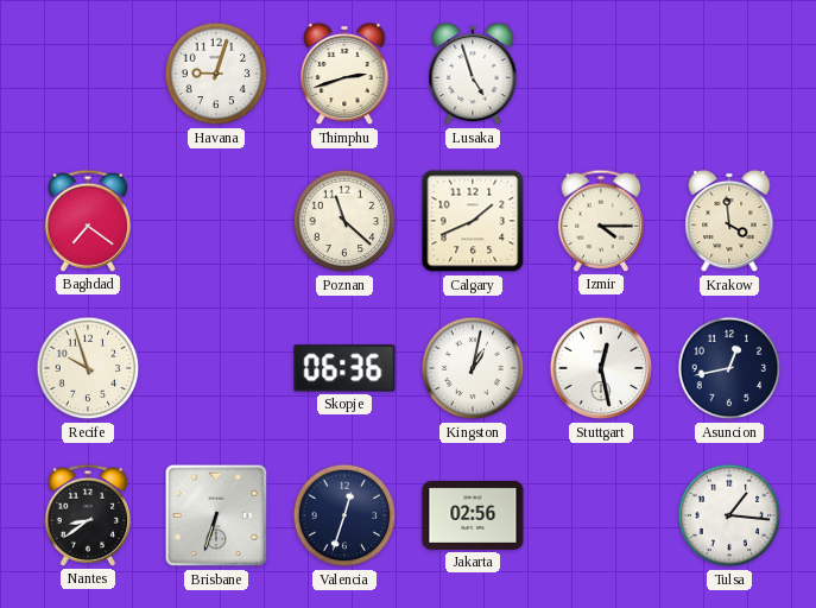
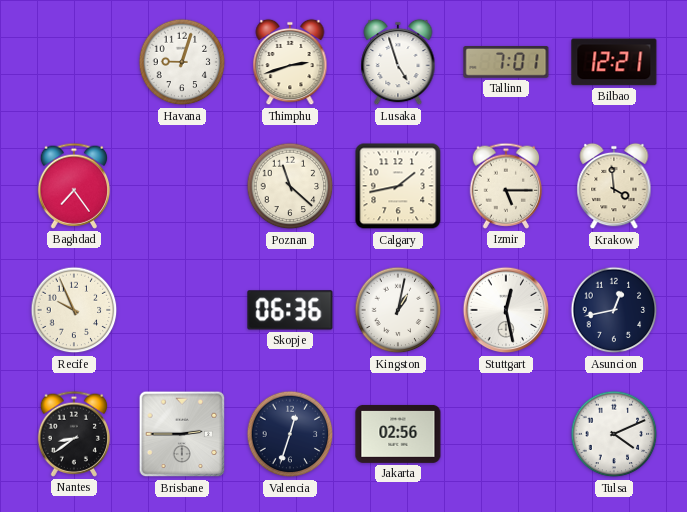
Tallinn: none -> 7:01
Bilbao: none -> 12:21
Baghdad: 7:21 -> 7:24
Calgary: 1:41 -> 1:43
Izmir: 4:15 -> 5:15
Recife: 9:57 -> 9:56
Brisbane: 6:33 -> 2:45
Tulsa: 1:16 -> 4:11
